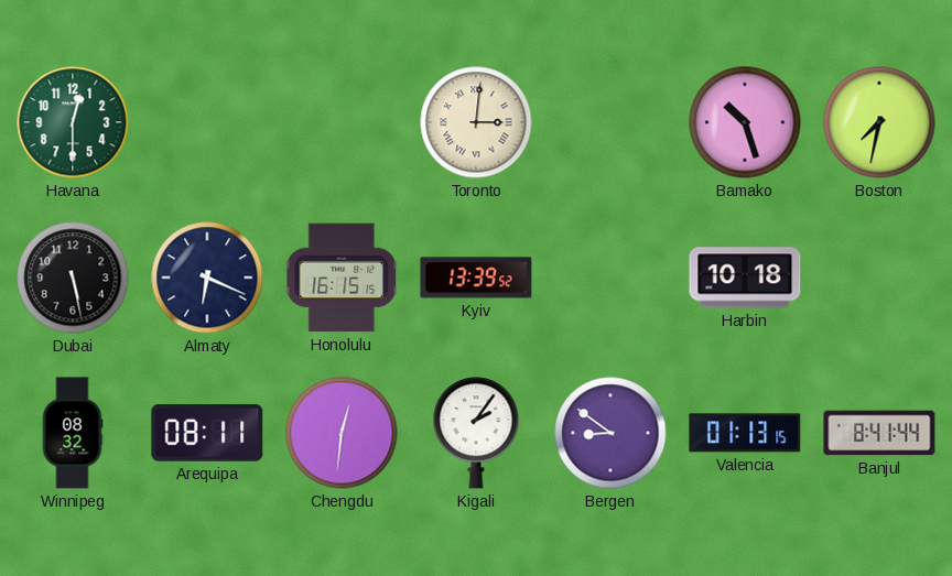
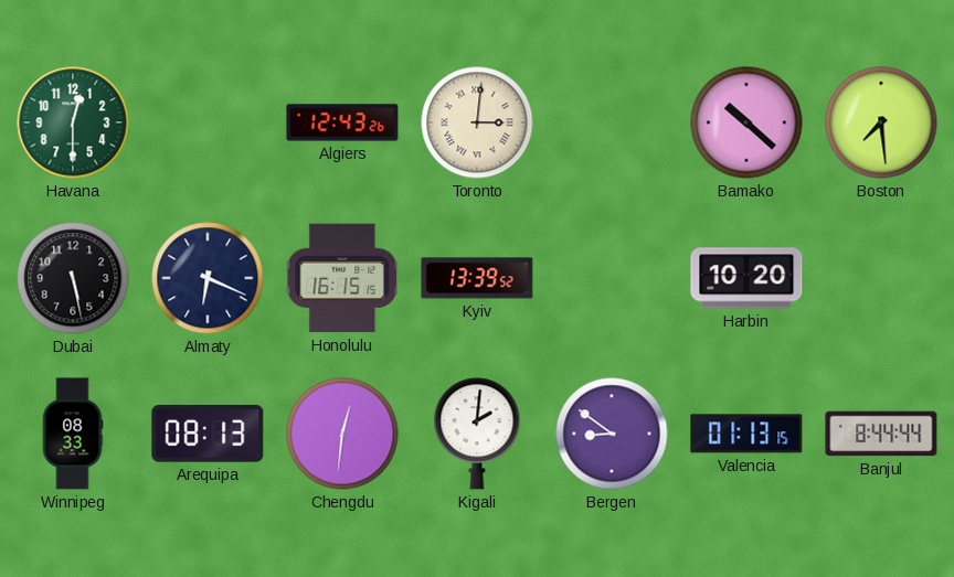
Algiers: none -> 12:43
Bamako: 10:27 -> 10:22
Boston: 7:32 -> 7:29
Harbin: 10:18 -> 10:20
Winnipeg: 08:32 -> 08:33
Arequipa: 08:11 -> 08:13
Kigali: 2:06 -> 2:01
Banjul: 8:41 -> 8:44
